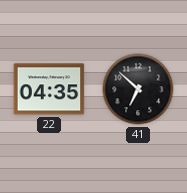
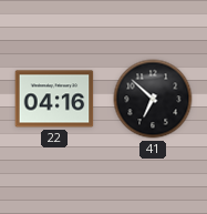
22: 04:35 -> 04:16
